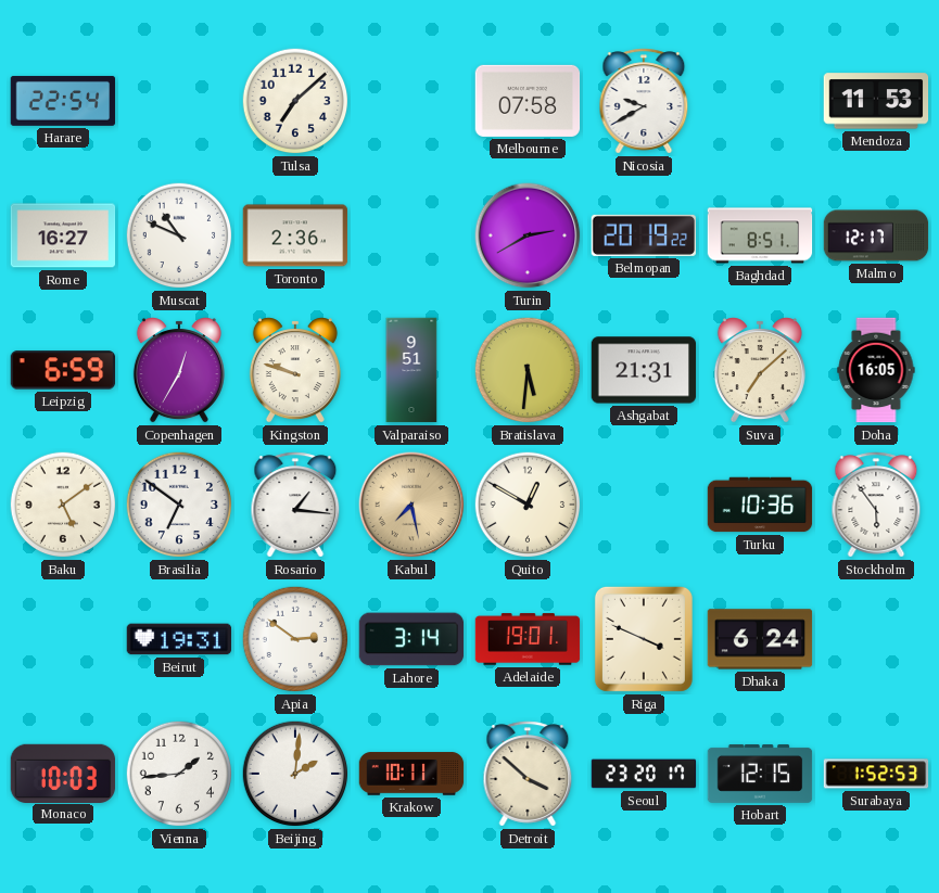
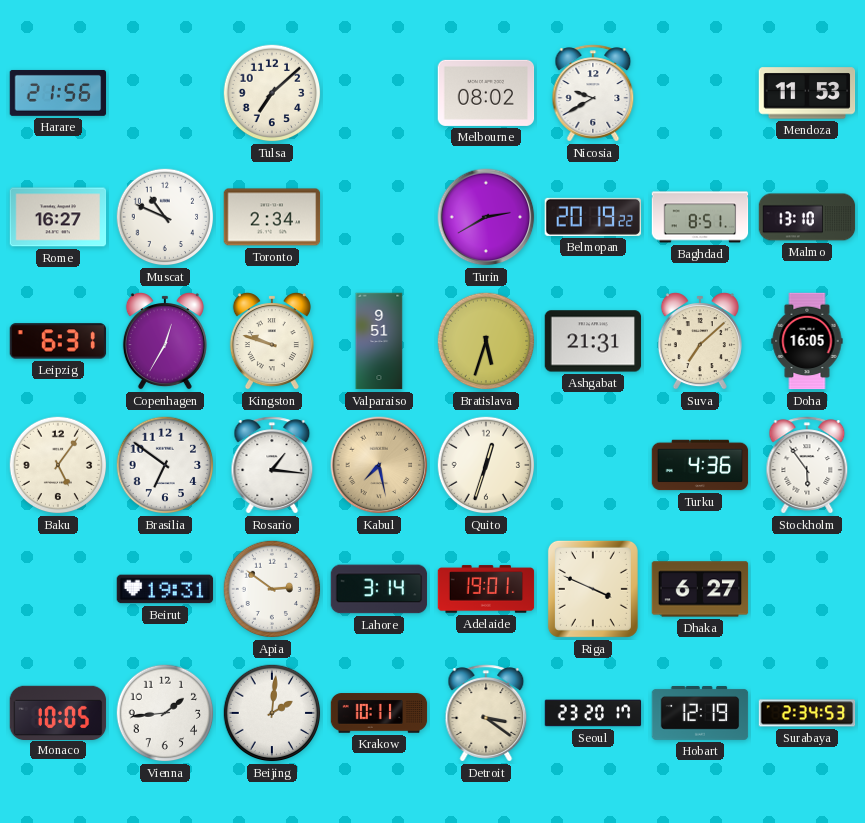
Harare: 22:54 -> 21:56
Melbourne: 07:58 -> 08:02
Toronto: 2:36 -> 2:34
Malmo: 12:17 -> 13:10
Leipzig: 6:59 -> 6:31
Bratislava: 5:31 -> 5:33
Baku: 5:09 -> 5:06
Quito: 12:50 -> 12:33
Turku: 10:36 -> 4:36
Dhaka: 6:24 -> 6:27
Monaco: 10:03 -> 10:05
Detroit: 3:52 -> 3:21
Hobart: 12:15 -> 12:19
Surabaya: 1:52 -> 2:34
